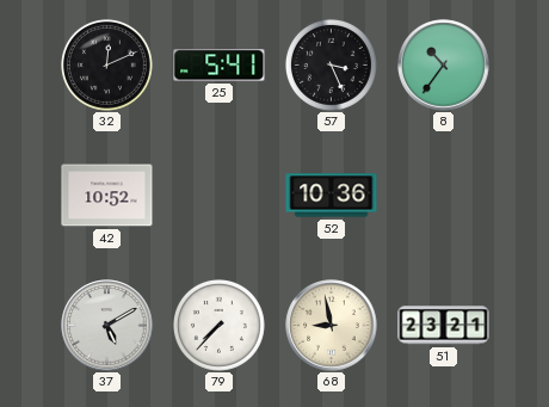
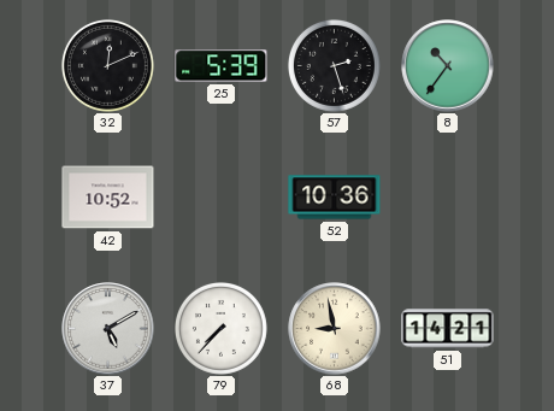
25: 5:41 -> 5:39
57: 3:26 -> 2:27
51: 23:21 -> 14:21
